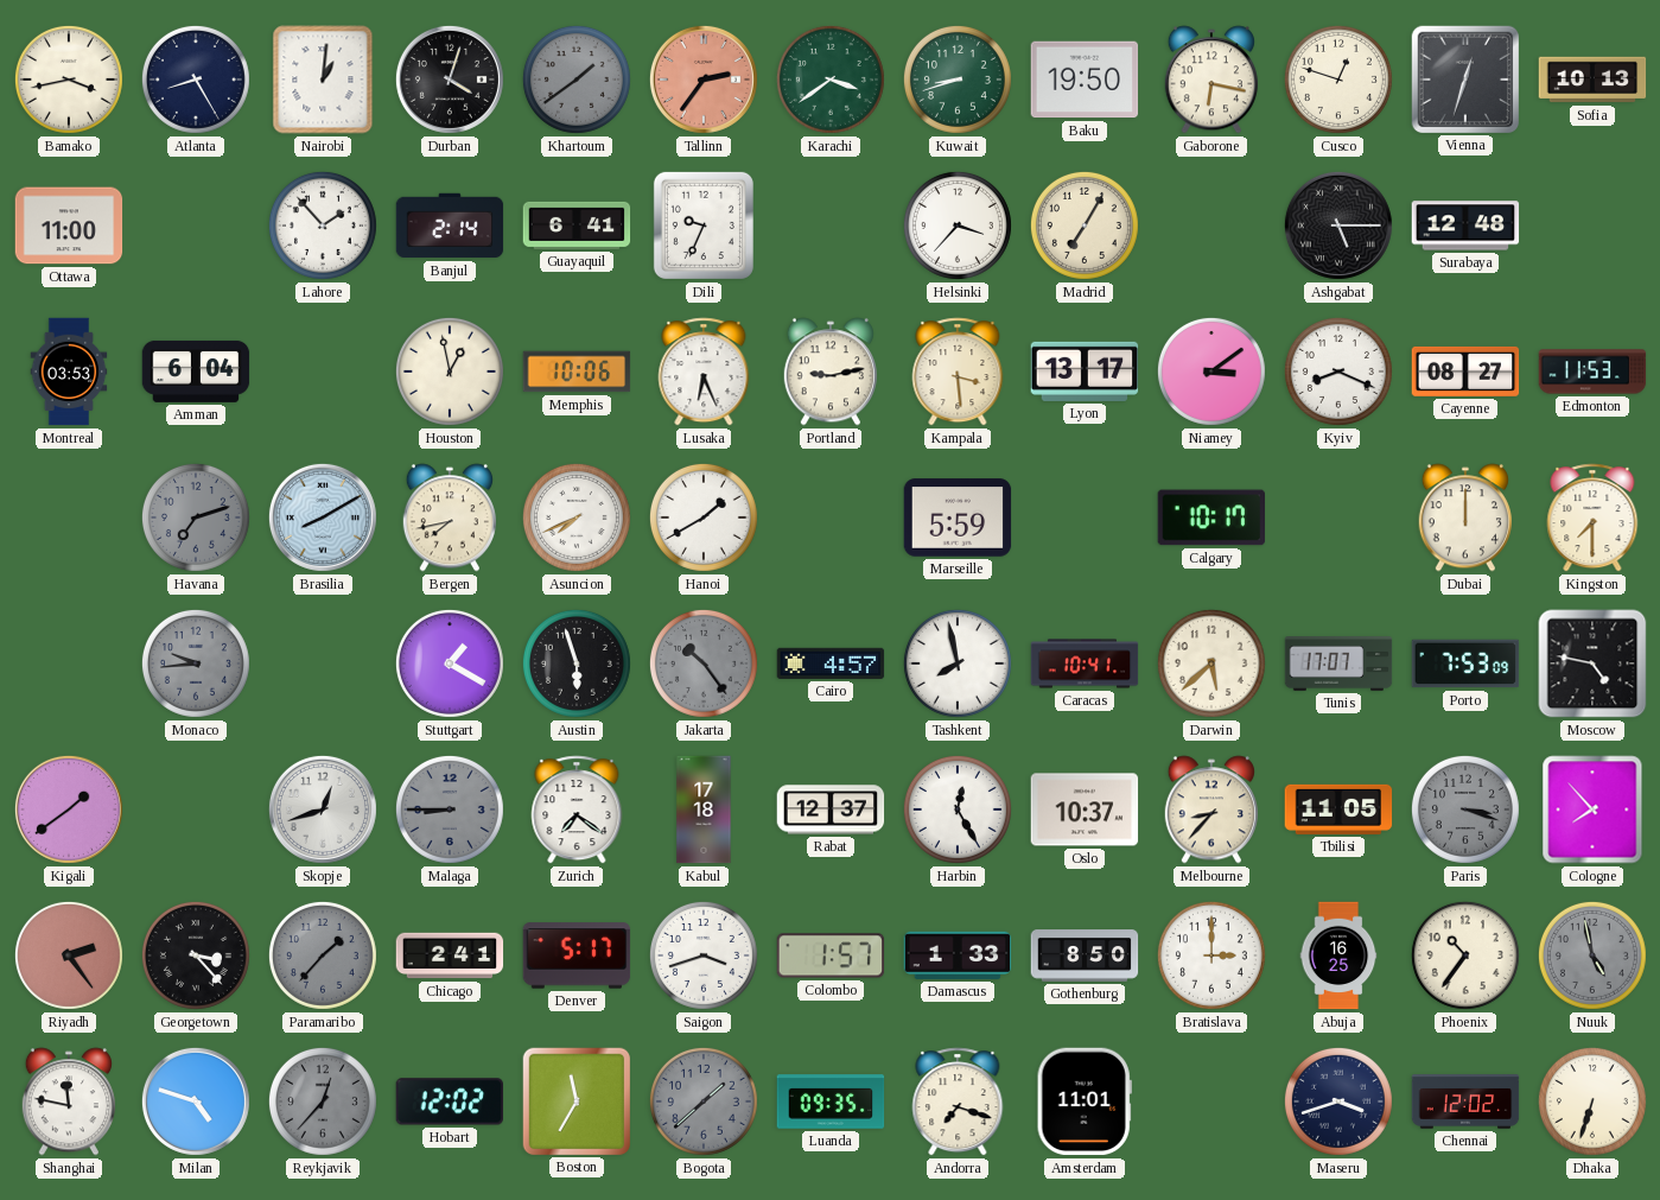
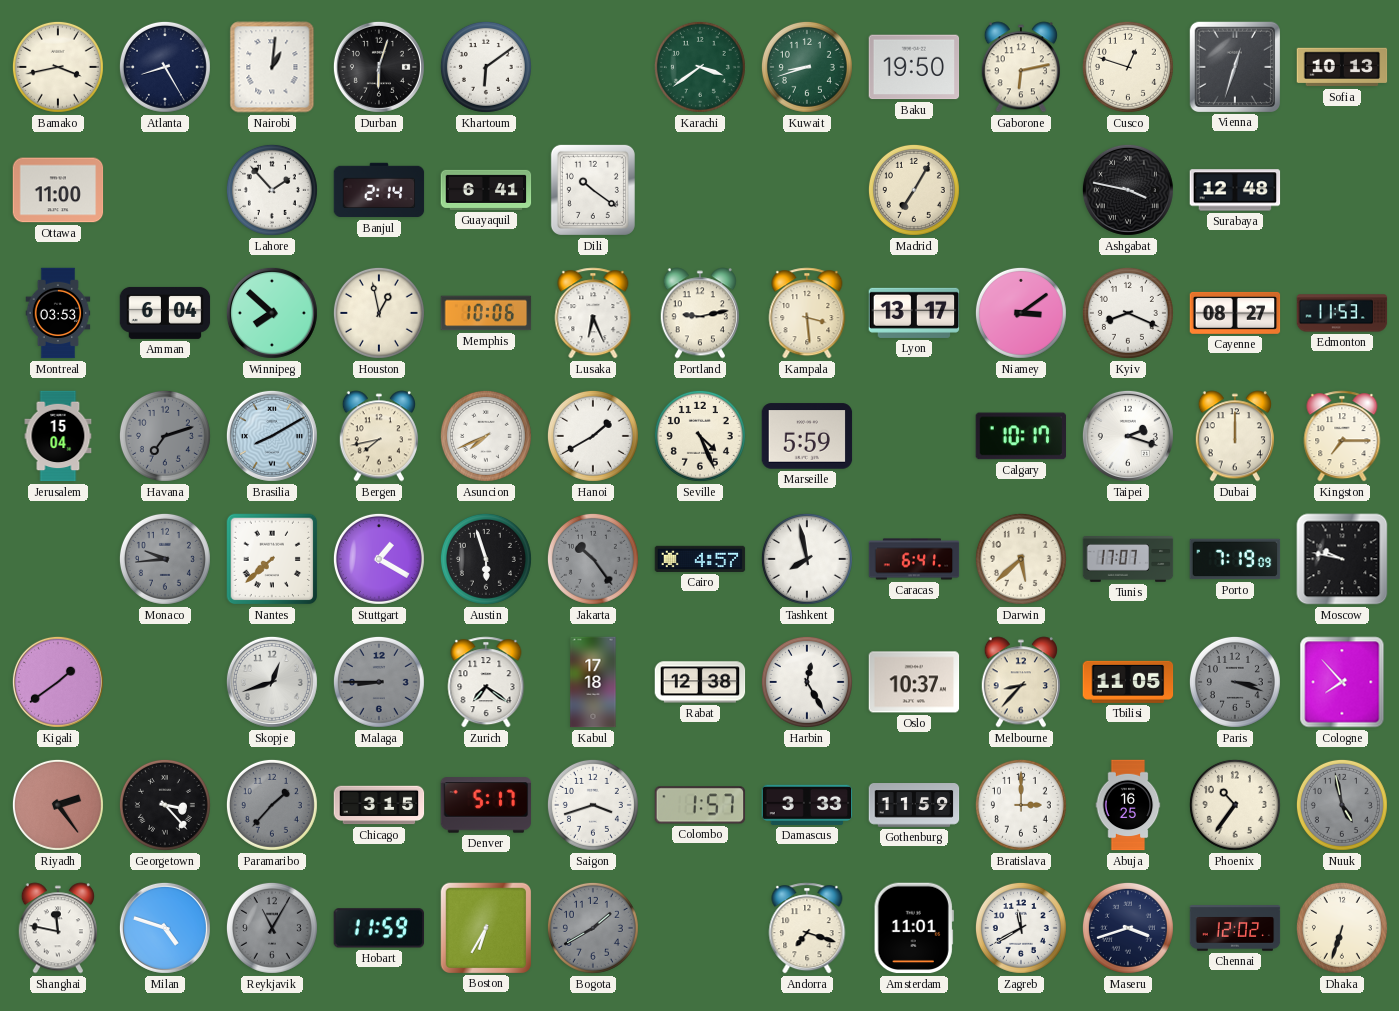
Durban: 4:03 -> 6:03
Khartoum: 1:39 -> 6:09
Khartoum dial: grey -> white
Tallinn: 2:36 -> none
Gaborone: 6:17 -> 6:13
Dili: 9:34 -> 10:21
Helsinki: 3:37 -> none
Ashgabat: 5:15 -> 3:47
Winnipeg: none -> 7:52
Jerusalem: none -> 15:04
Seville: none -> 4:26
Taipei: none -> 2:18
Kingston: 7:30 -> 7:15
Nantes: none -> 7:38
Caracas: 10:41 -> 6:41
Porto: 7:53 -> 7:19
Moscow: 4:47 -> 9:47
Rabat: 12:37 -> 12:38
Chicago: 2:41 -> 3:15
Damascus: 1:33 -> 3:33
Gothenburg: 8:50 -> 11:59
Reykjavik: 12:37 -> 11:05
Hobart: 12:02 -> 11:59
Boston: 11:35 -> 6:35
Bogota: 1:38 -> 1:40
Luanda: 09:35 -> none
Zagreb: none -> 11:40
